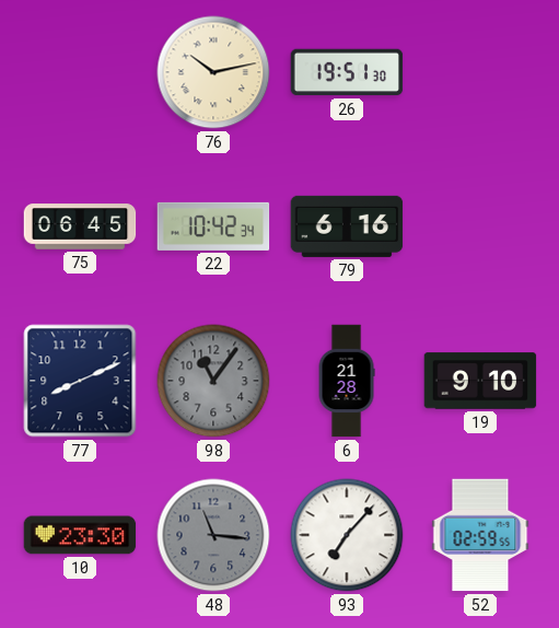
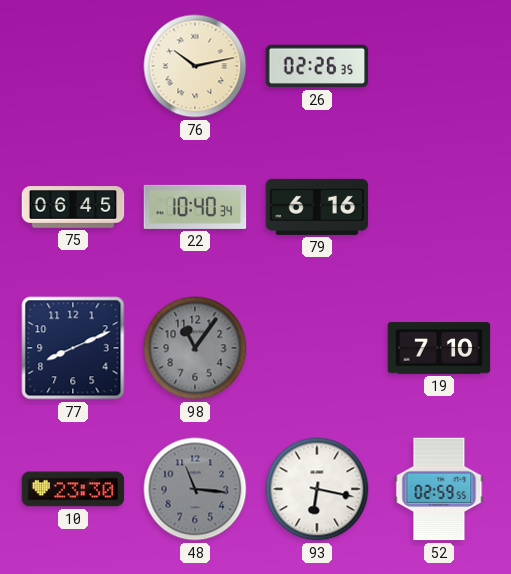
26: 19:51 -> 02:26
22: 10:42 -> 10:40
6: 21:28 -> none
19: 9:10 -> 7:10
93: 7:07 -> 6:17
